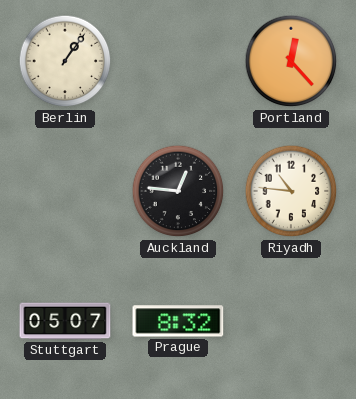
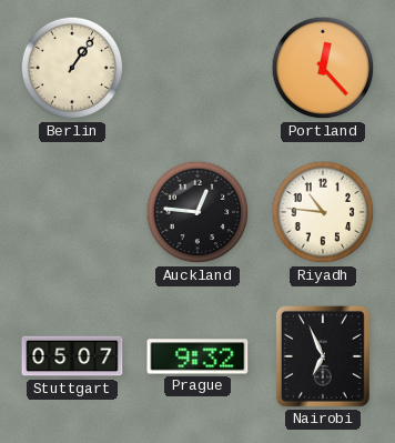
Prague: 8:32 -> 9:32
Nairobi: none -> 6:56
